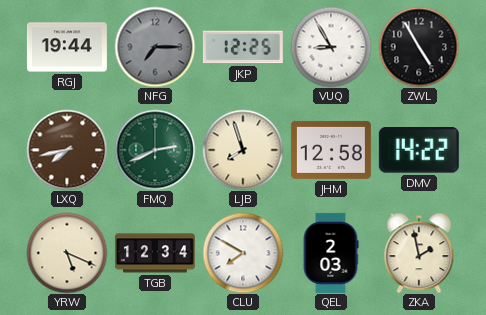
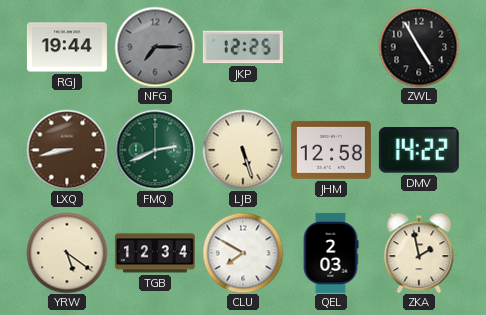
VUQ: 8:55 -> none
LXQ: 7:43 -> 8:43
LJB: 7:57 -> 5:27
YRW: 5:19 -> 5:21
